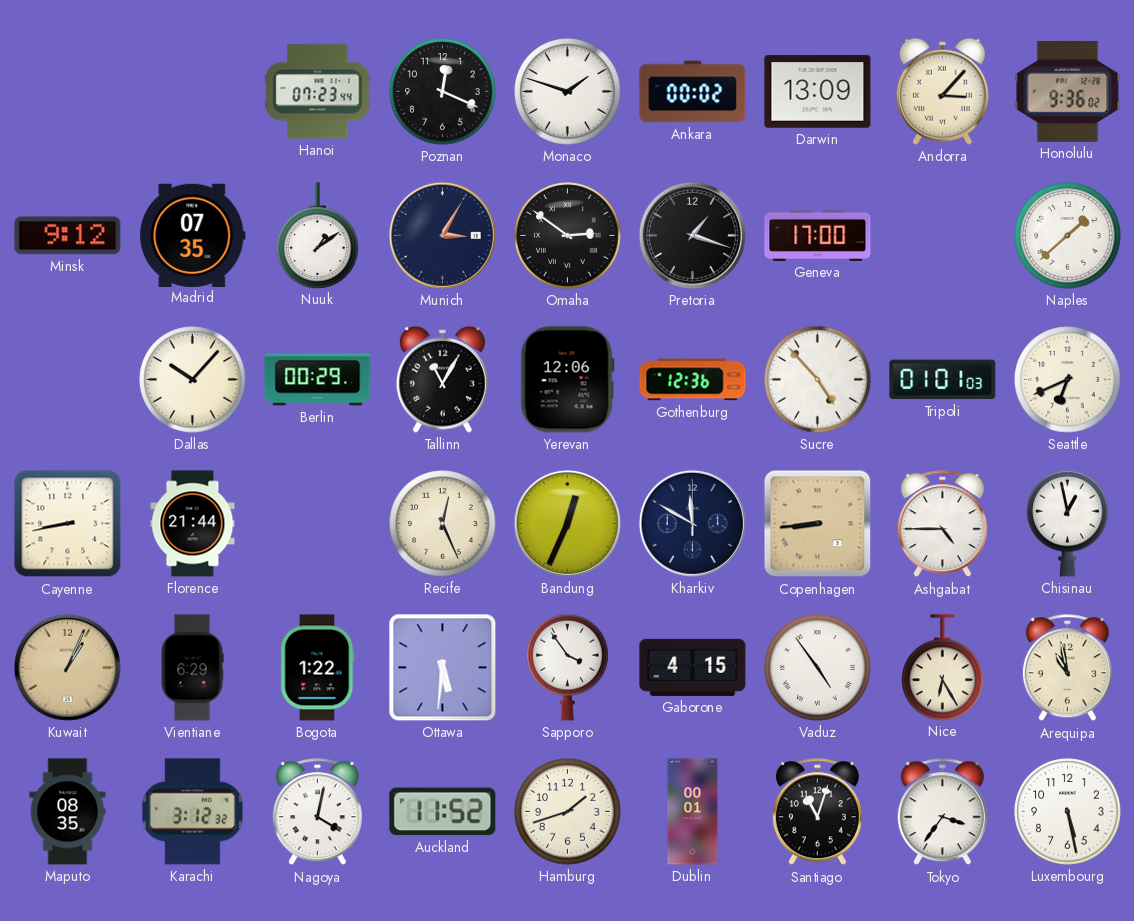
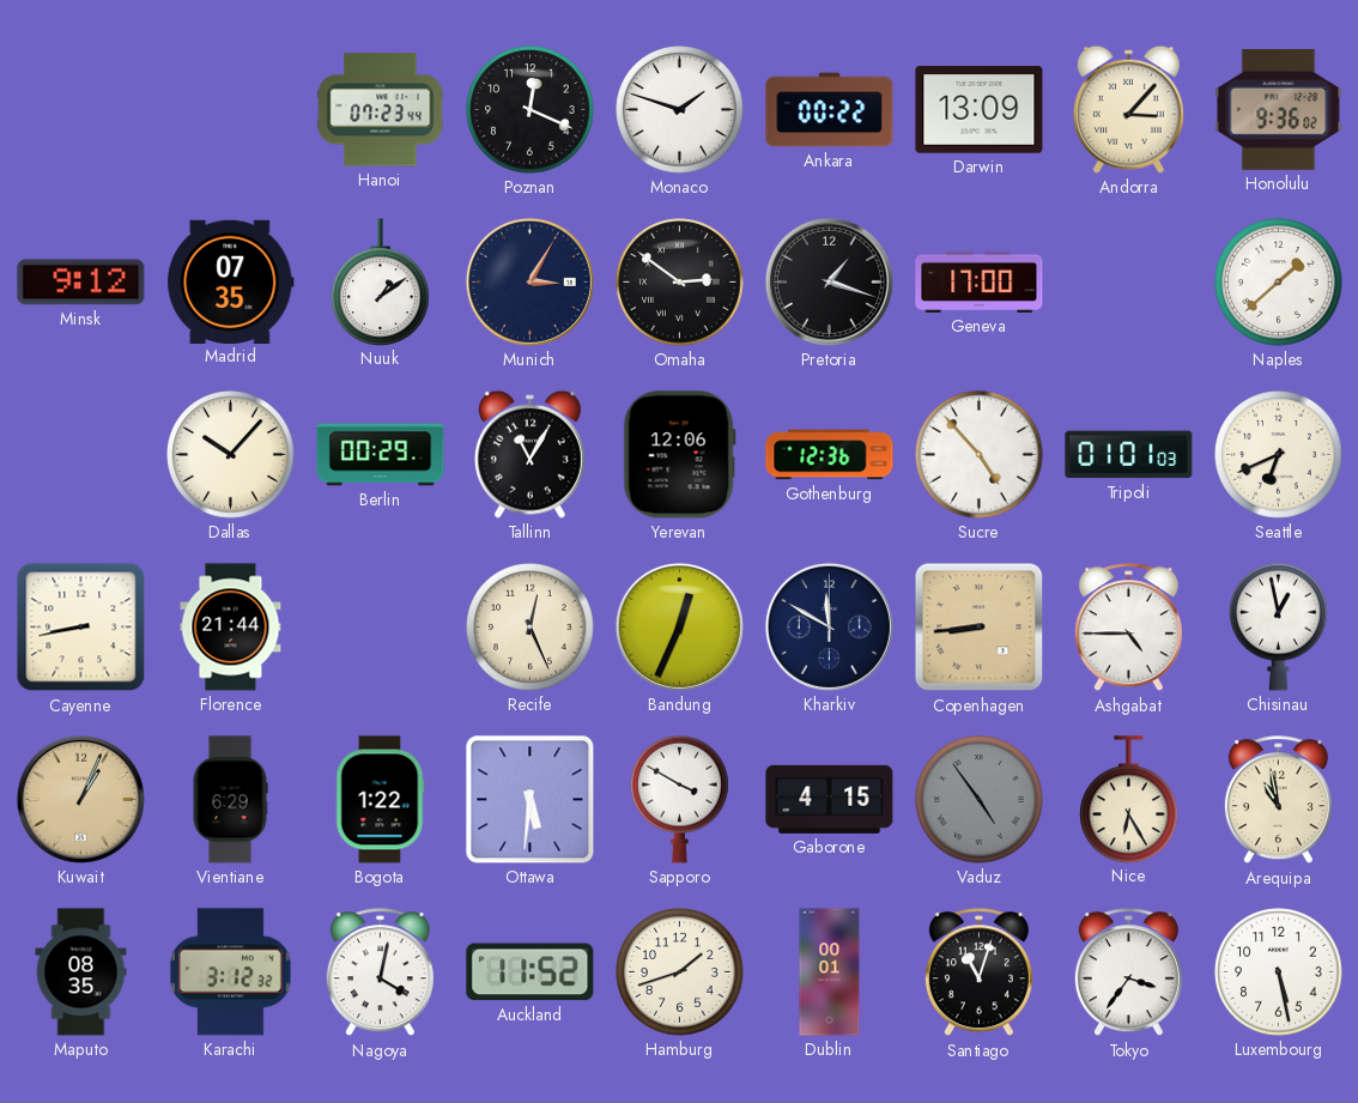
Ankara: 00:02 -> 00:22
Sapporo: 3:54 -> 3:50
Vaduz dial: white -> grey
